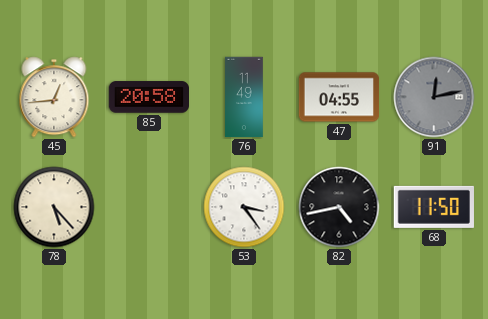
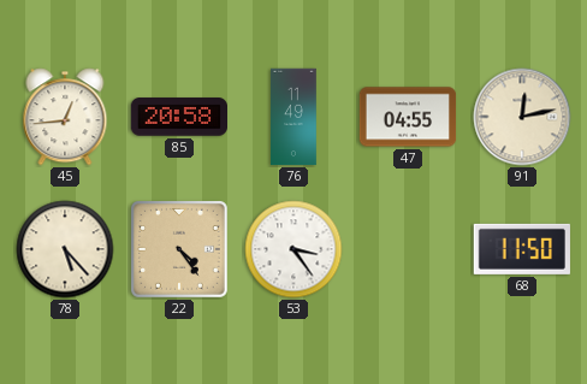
91 dial: grey -> cream
22: none -> 4:24
82: 4:43 -> none
